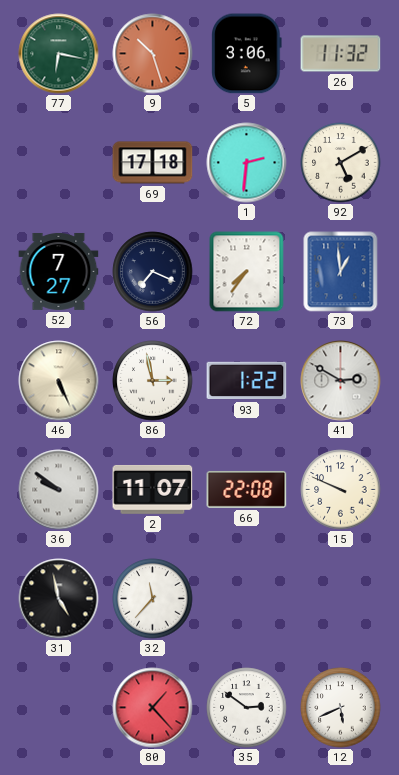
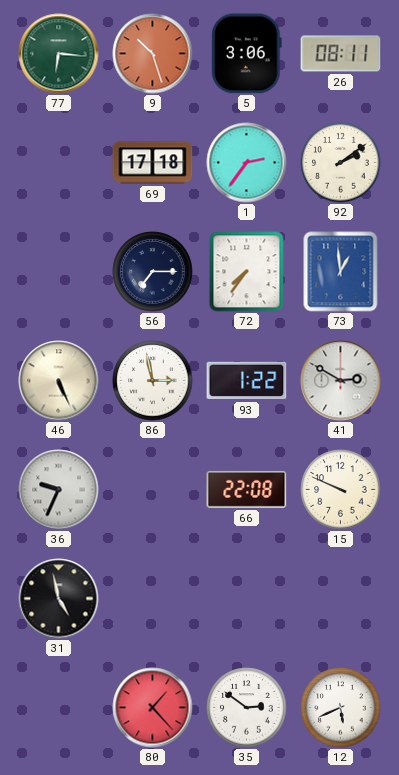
77: 6:17 -> 6:16
26: 11:32 -> 08:11
1: 2:31 -> 2:36
92: 5:10 -> 2:09
52: 7:27 -> none
56: 7:19 -> 7:15
36: 9:51 -> 9:34
2: 11:07 -> none
32: 11:37 -> none
